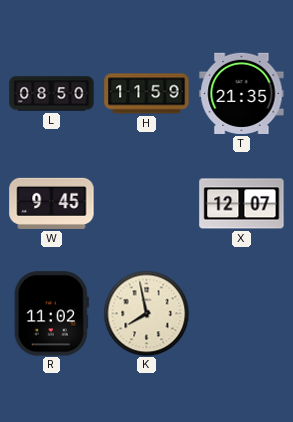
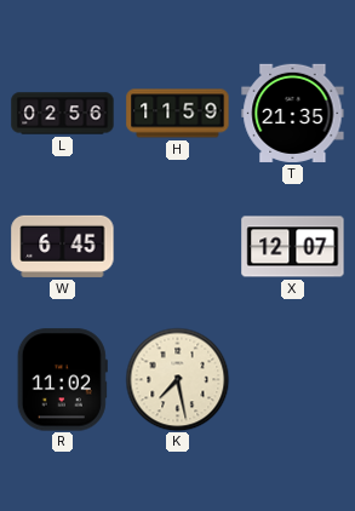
L: 08:50 -> 02:56
W: 9:45 -> 6:45
K: 7:58 -> 7:28
